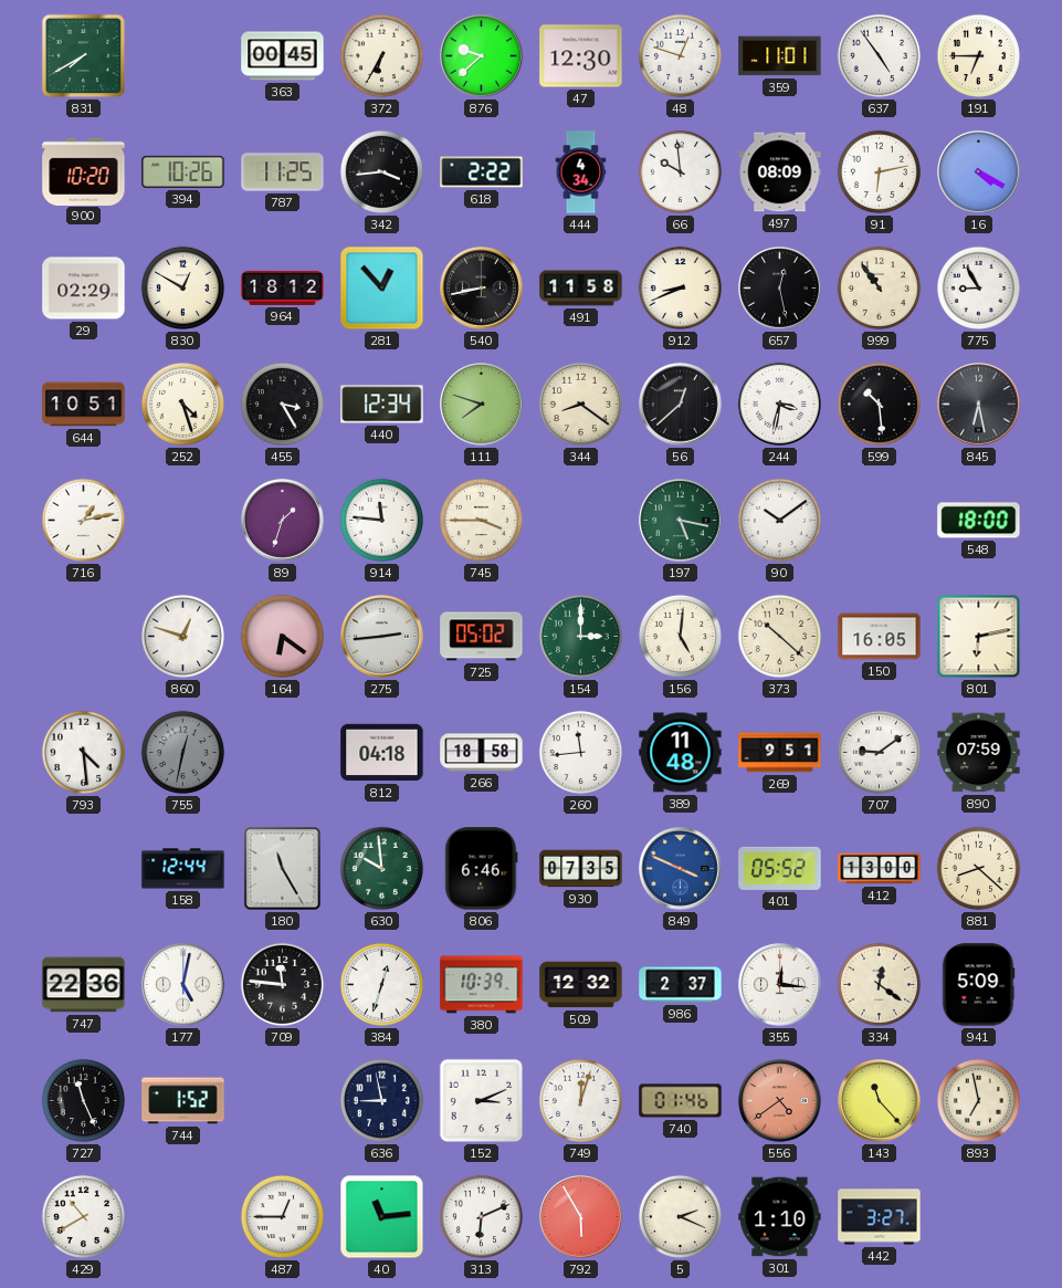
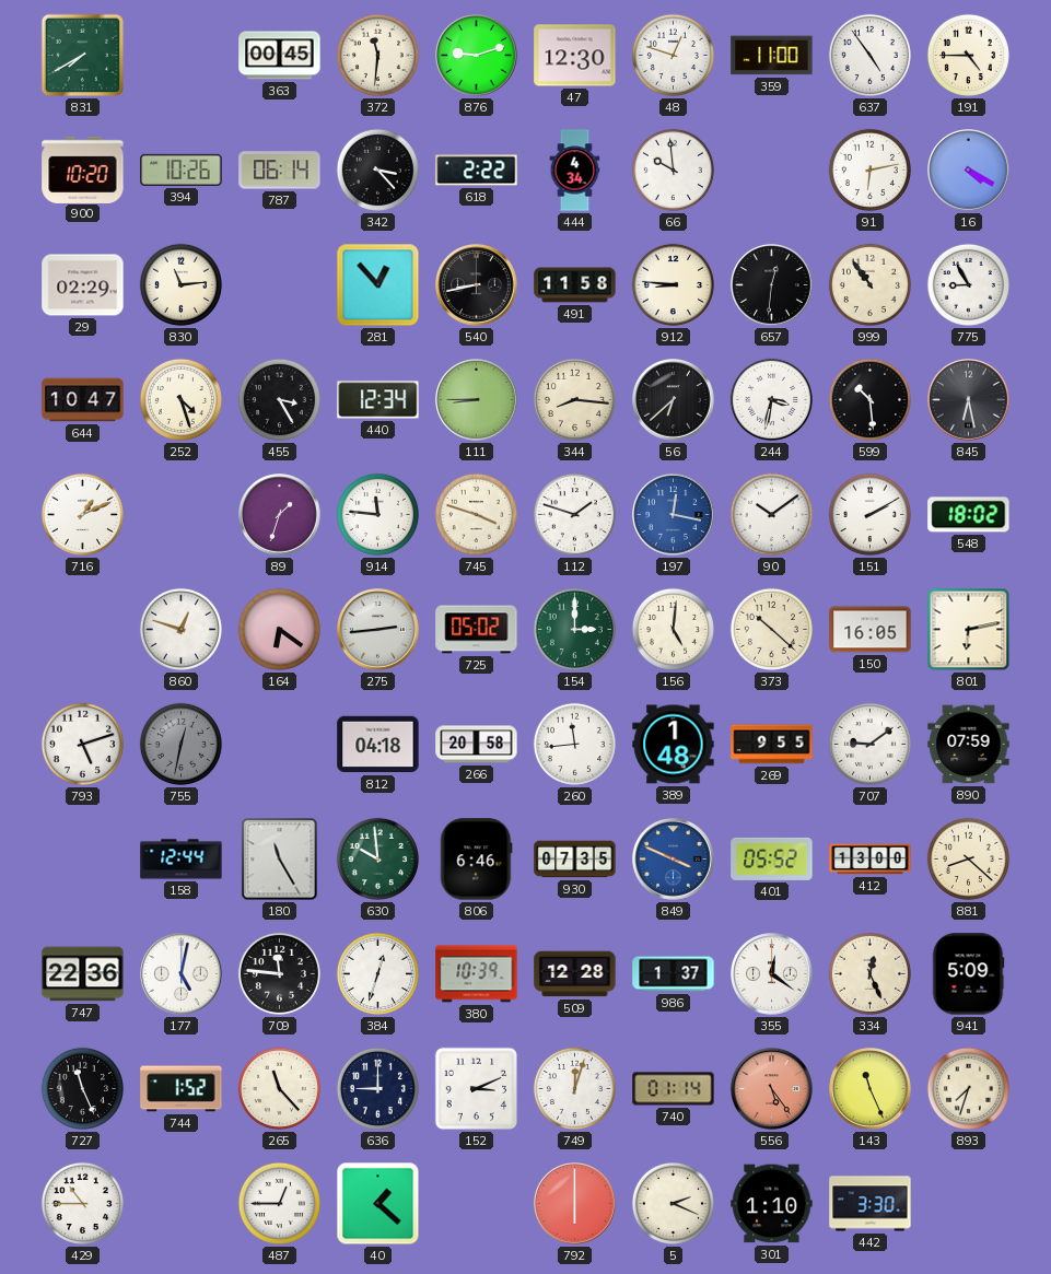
372: 6:35 -> 11:31
876: 9:38 -> 9:12
359: 11:01 -> 11:00
191: 6:45 -> 4:45
787: 11:25 -> 06:14
342: 3:44 -> 3:23
497: 08:09 -> none
830: 12:50 -> 11:14
964: 18:12 -> none
912: 8:41 -> 8:46
657: 12:28 -> 12:31
644: 10:51 -> 10:47
111: 7:48 -> 8:45
344: 8:21 -> 8:16
56: 12:38 -> 6:38
716: 1:13 -> 1:11
745: 3:45 -> 3:48
112: none -> 1:48
197: 5:17 -> 12:17
197 dial: green -> blue
151: none -> 2:10
548: 18:00 -> 18:02
793: 4:29 -> 5:12
266: 18:58 -> 20:58
389: 11:48 -> 1:48
269: 9:51 -> 9:55
509: 12:32 -> 12:28
986: 2:37 -> 1:37
355: 12:16 -> 12:21
334: 12:21 -> 12:26
265: none -> 11:23
636: 8:58 -> 9:00
740: 01:46 -> 01:14
556: 4:39 -> 5:24
143: 11:23 -> 11:26
893: 6:58 -> 7:33
429: 10:40 -> 10:45
40: 11:14 -> 1:22
313: 6:11 -> none
792: 5:55 -> 6:00
442: 3:27 -> 3:30
